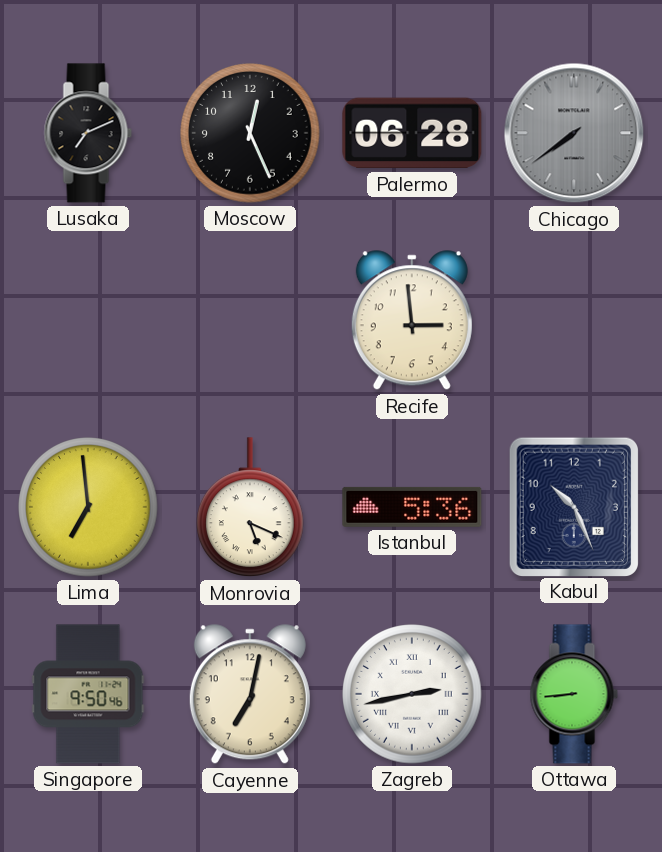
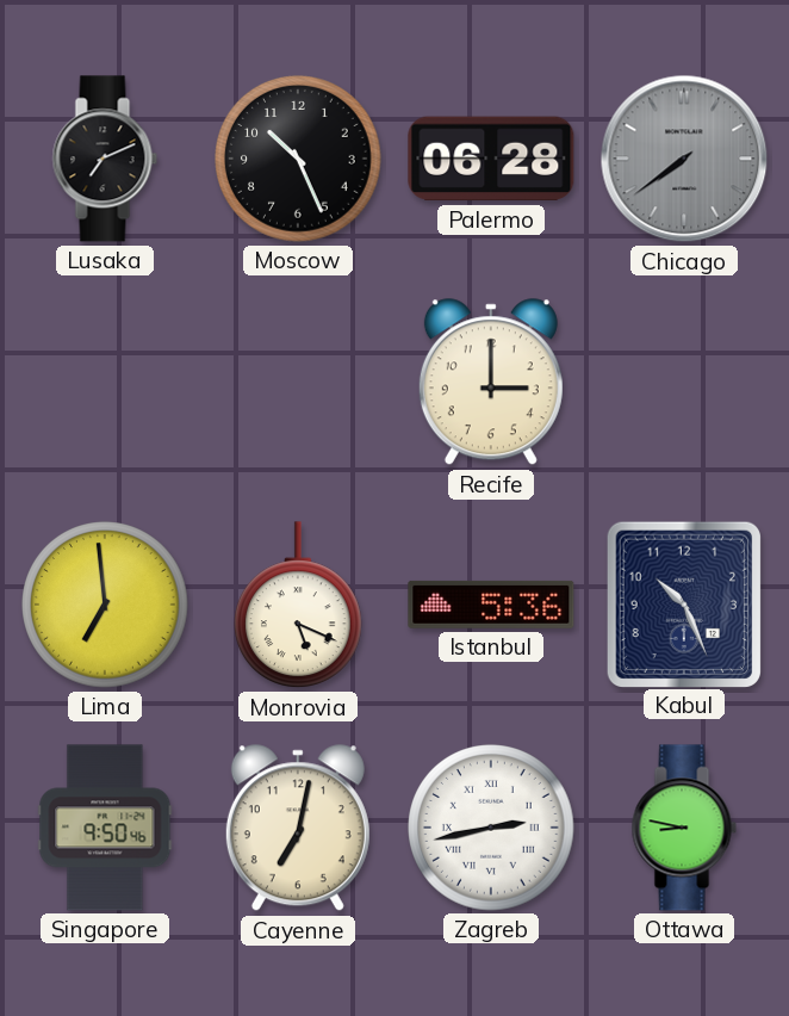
Moscow: 12:26 -> 10:26
Recife: 2:59 -> 3:00
Ottawa: 8:44 -> 8:47
